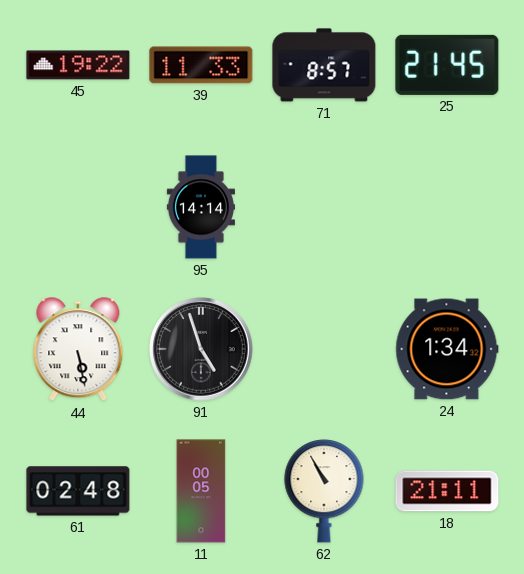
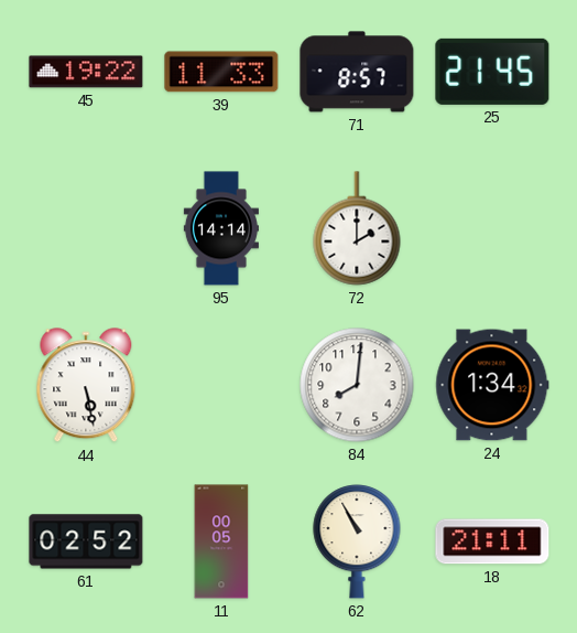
72: none -> 2:00
91: 4:57 -> none
84: none -> 8:01
61: 02:48 -> 02:52
